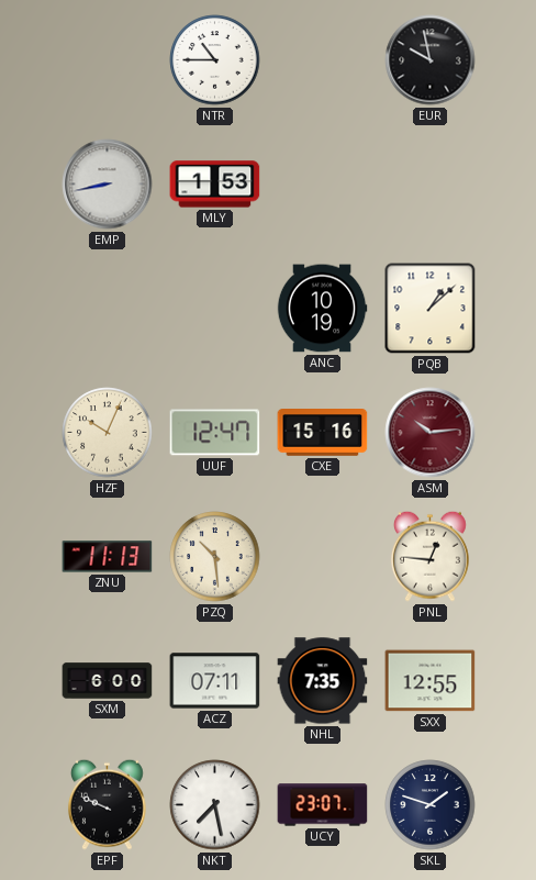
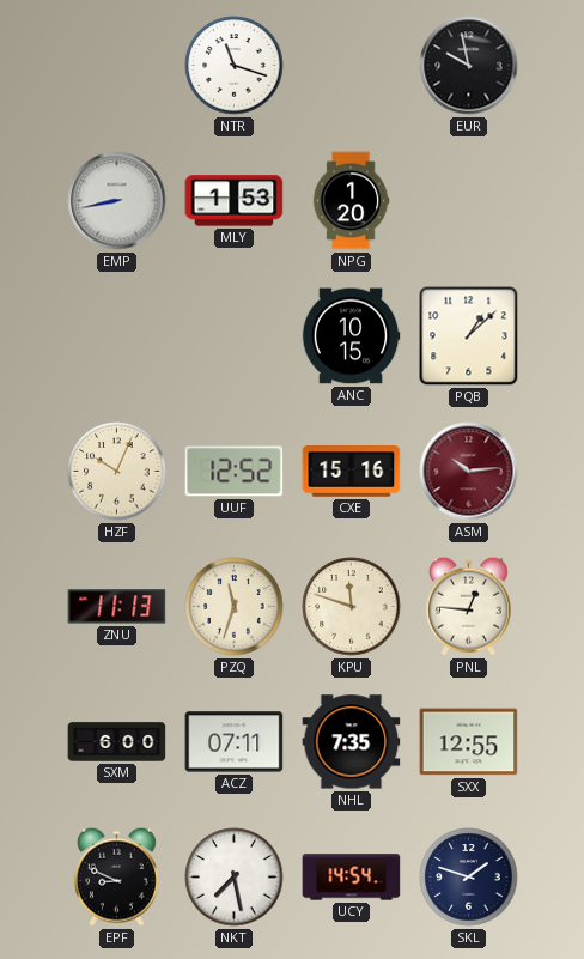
NTR: 10:45 -> 11:18
NPG: none -> 1:20
ANC: 10:19 -> 10:15
UUF: 12:47 -> 12:52
PZQ: 10:29 -> 11:33
KPU: none -> 11:48
EPF: 9:49 -> 8:49
UCY: 23:07 -> 14:54
